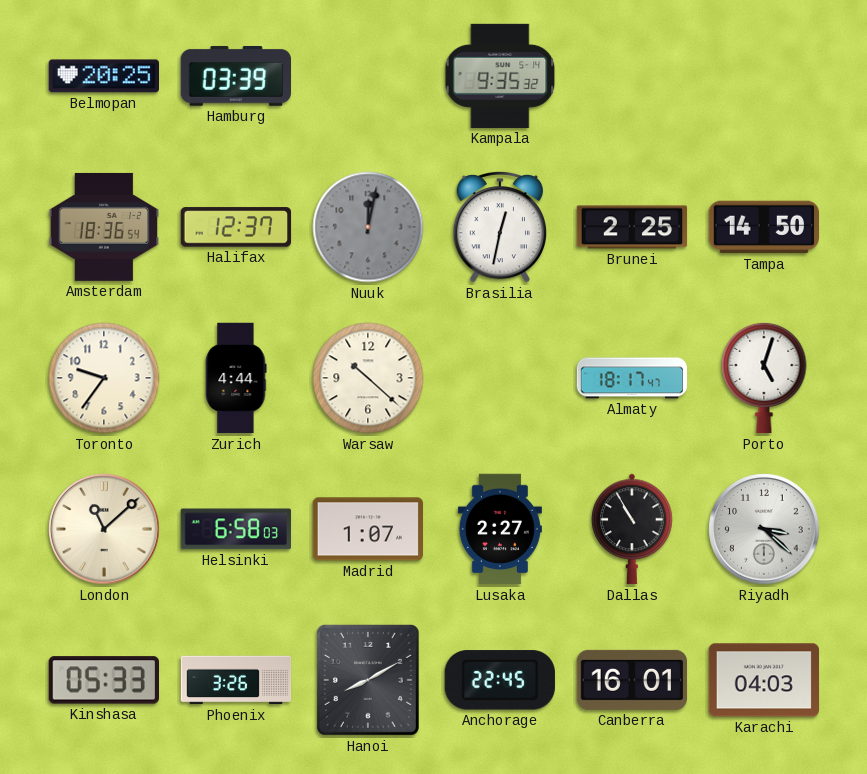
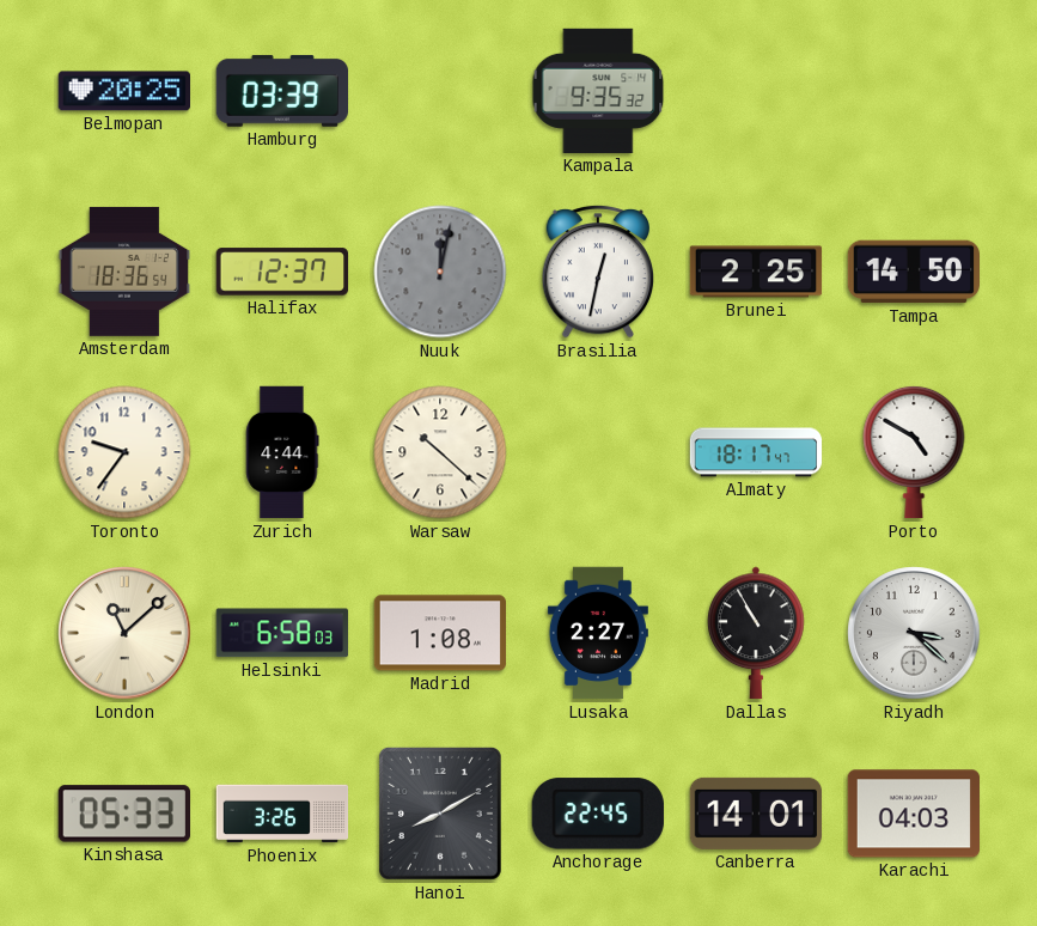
Porto: 5:03 -> 4:50
Madrid: 1:07 -> 1:08
Canberra: 16:01 -> 14:01
